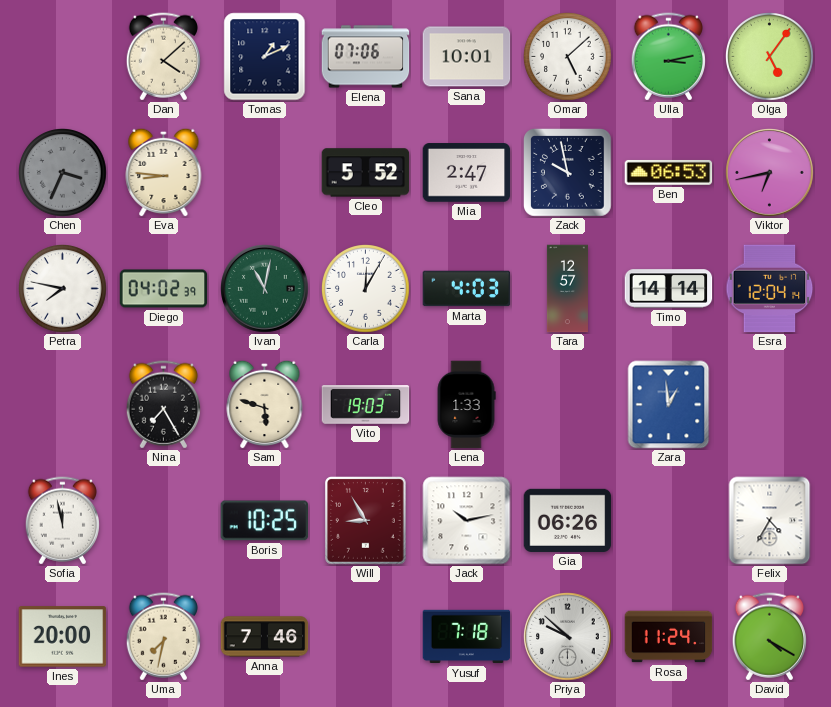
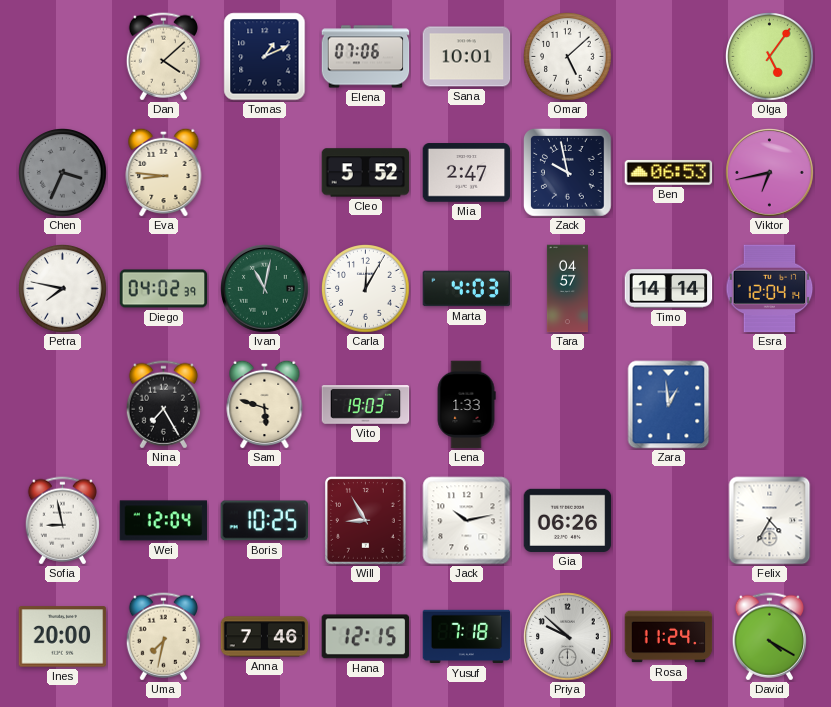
Ulla: 3:13 -> none
Tara: 12:57 -> 04:57
Sofia: 11:58 -> 8:58
Wei: none -> 12:04
Hana: none -> 12:15
